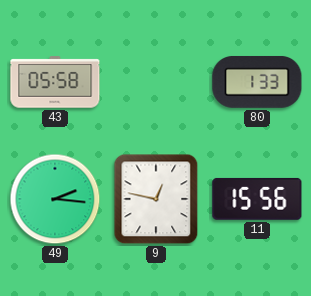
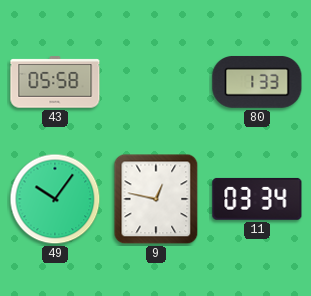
49: 2:16 -> 10:06
11: 15:56 -> 03:34
